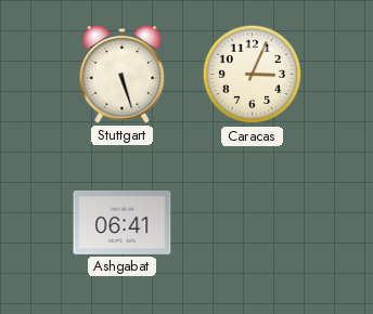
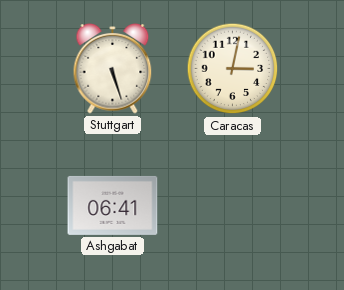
Caracas: 3:04 -> 3:02
